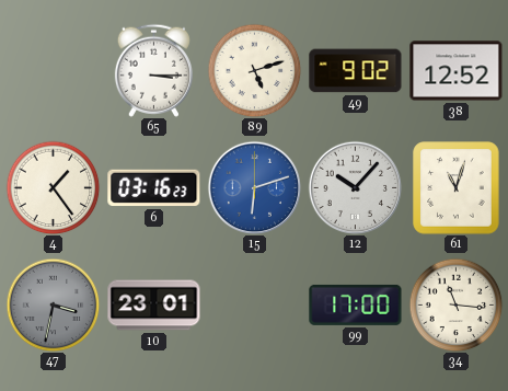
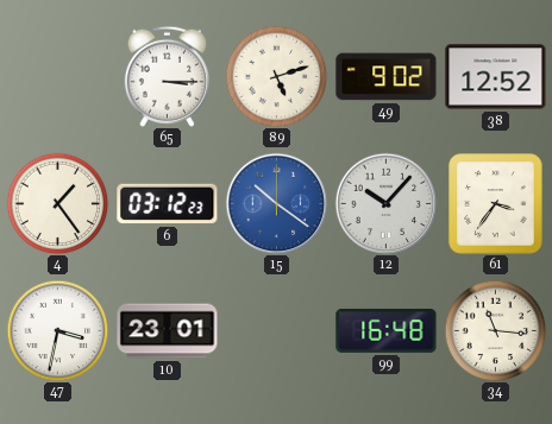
6: 03:16 -> 03:12
15: 6:12 -> 10:21
61: 11:03 -> 3:36
47 dial: grey -> white
99: 17:00 -> 16:48
